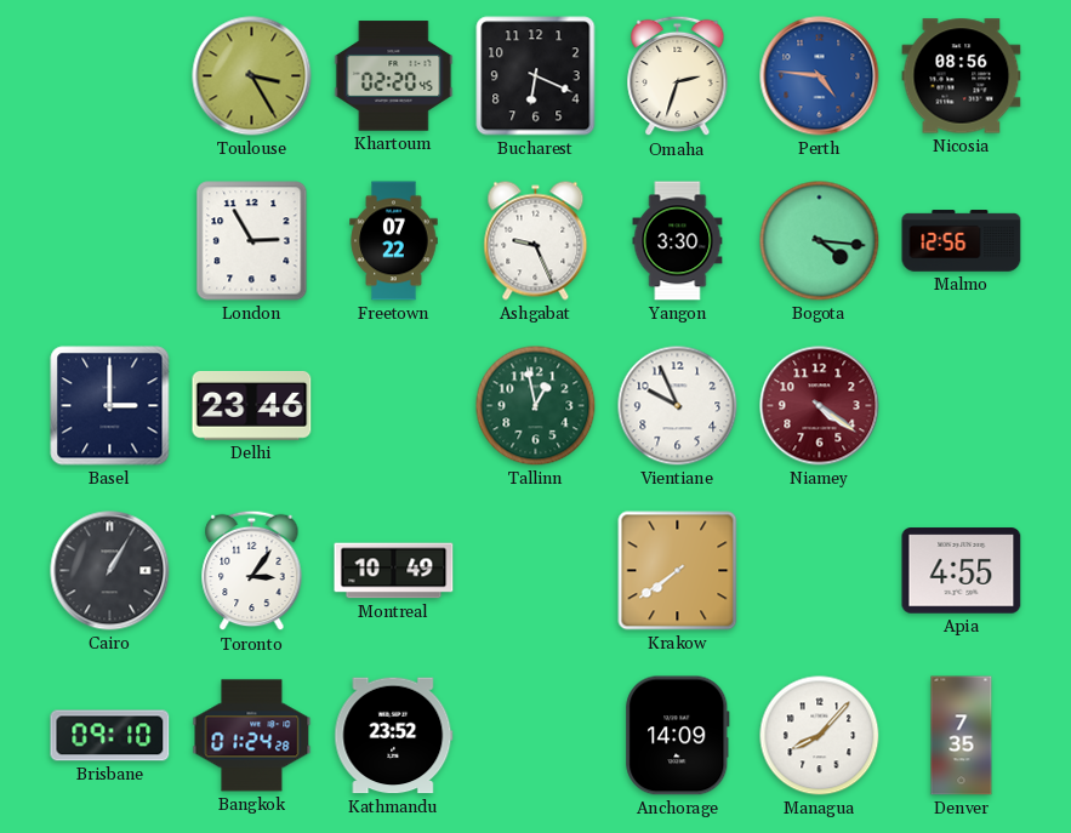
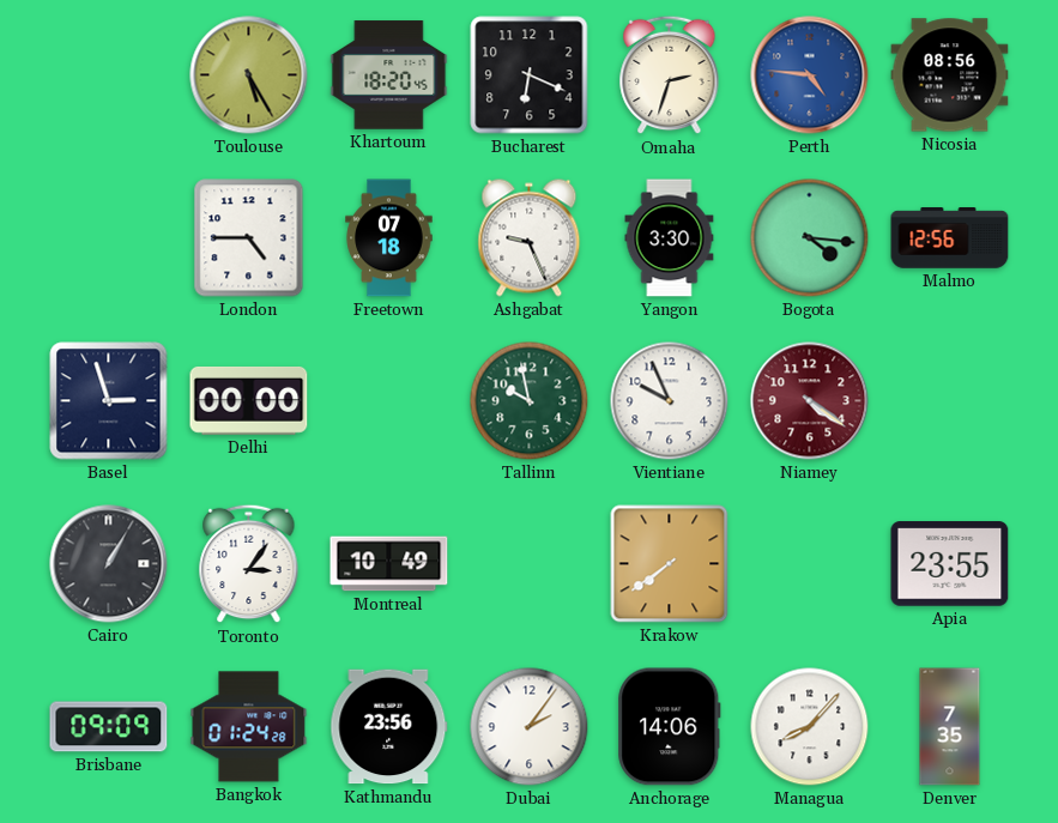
Toulouse: 3:25 -> 5:25
Khartoum: 02:20 -> 18:20
London: 2:55 -> 4:45
Freetown: 07:22 -> 07:18
Basel: 3:00 -> 2:57
Delhi: 23:46 -> 00:00
Tallinn: 12:58 -> 9:58
Apia: 4:55 -> 23:55
Brisbane: 09:10 -> 09:09
Kathmandu: 23:52 -> 23:56
Dubai: none -> 2:06
Anchorage: 14:09 -> 14:06
